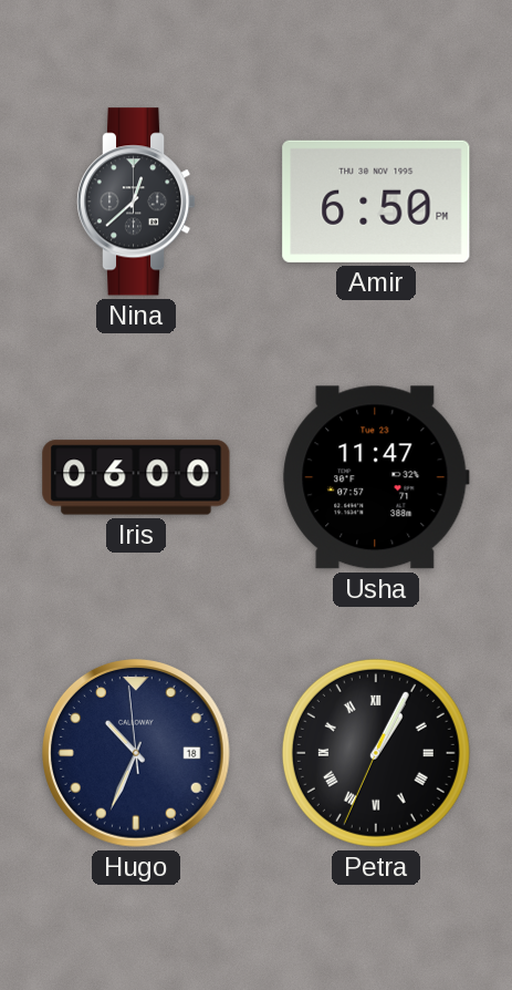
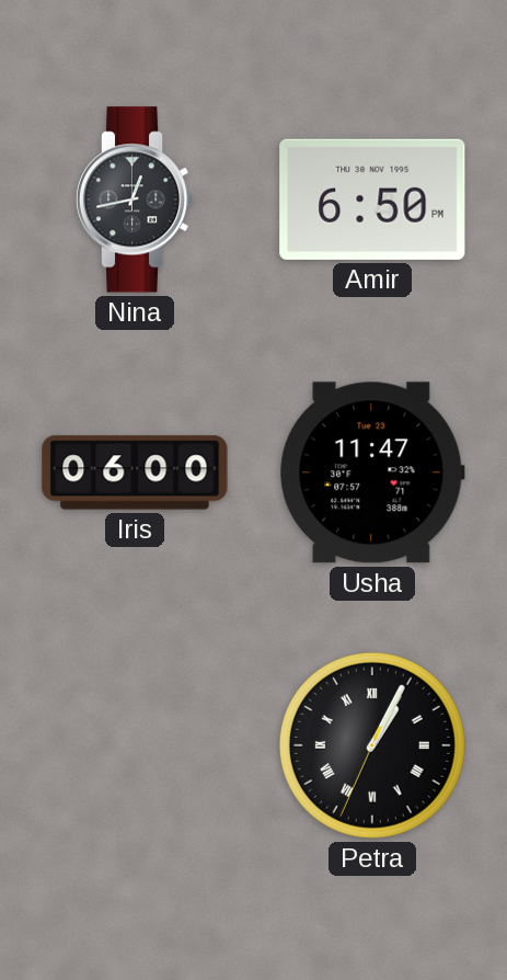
Nina: 12:38 -> 12:43
Hugo: 10:33 -> none
